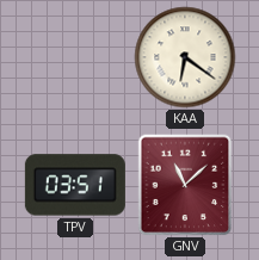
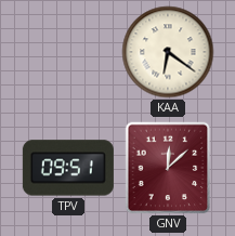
TPV: 03:51 -> 09:51
GNV: 11:08 -> 12:08
